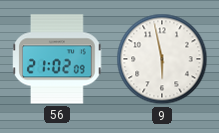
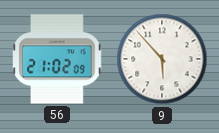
9: 5:58 -> 5:53
